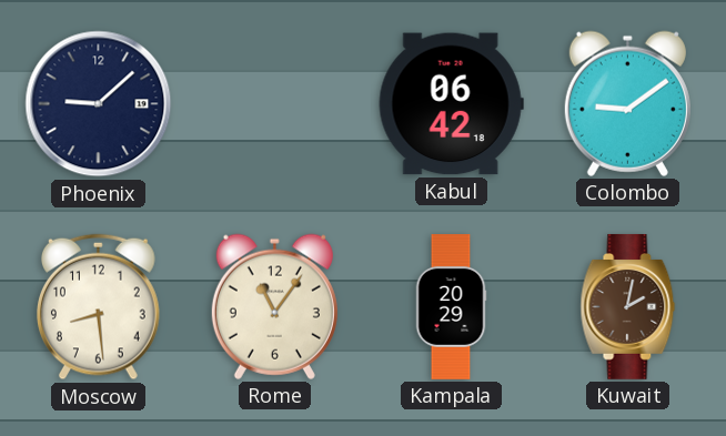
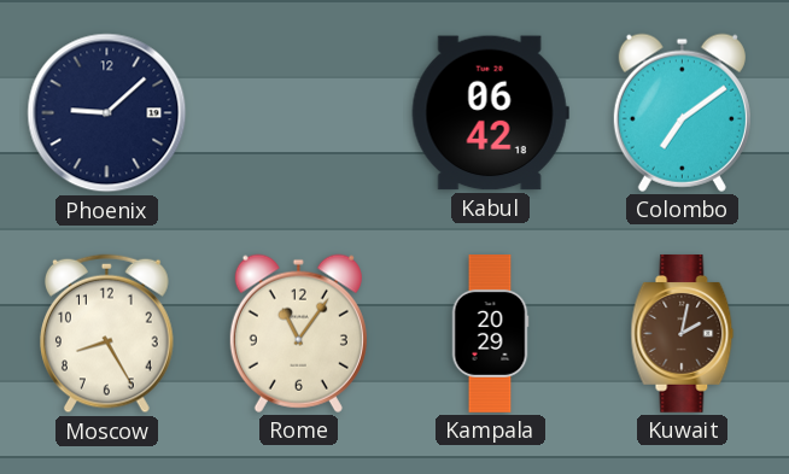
Colombo: 9:09 -> 7:09
Moscow: 8:29 -> 8:25
